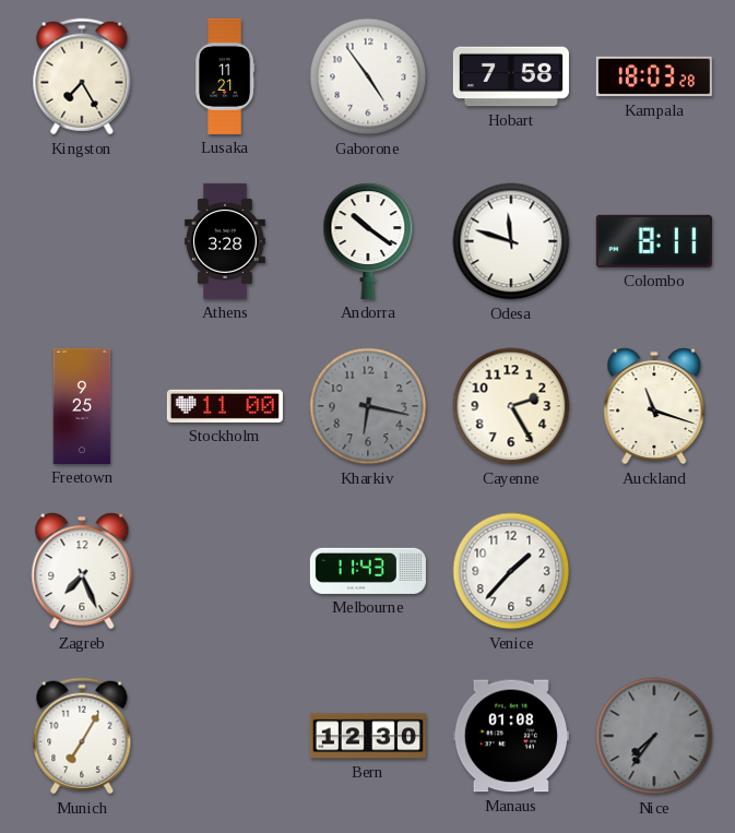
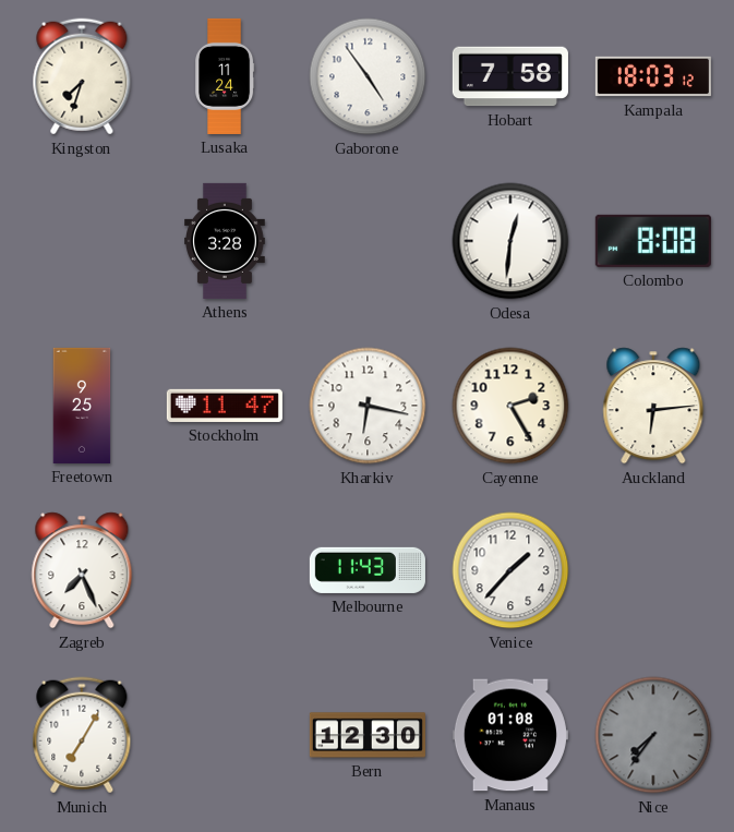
Kingston: 7:25 -> 7:33
Lusaka: 11:21 -> 11:24
Kampala: 18:03:28 -> 18:03:12
Andorra: 10:21 -> none
Odesa: 11:48 -> 12:31
Colombo: 8:11 -> 8:08
Stockholm: 11:00 -> 11:47
Kharkiv dial: grey -> white
Auckland: 11:18 -> 6:14
